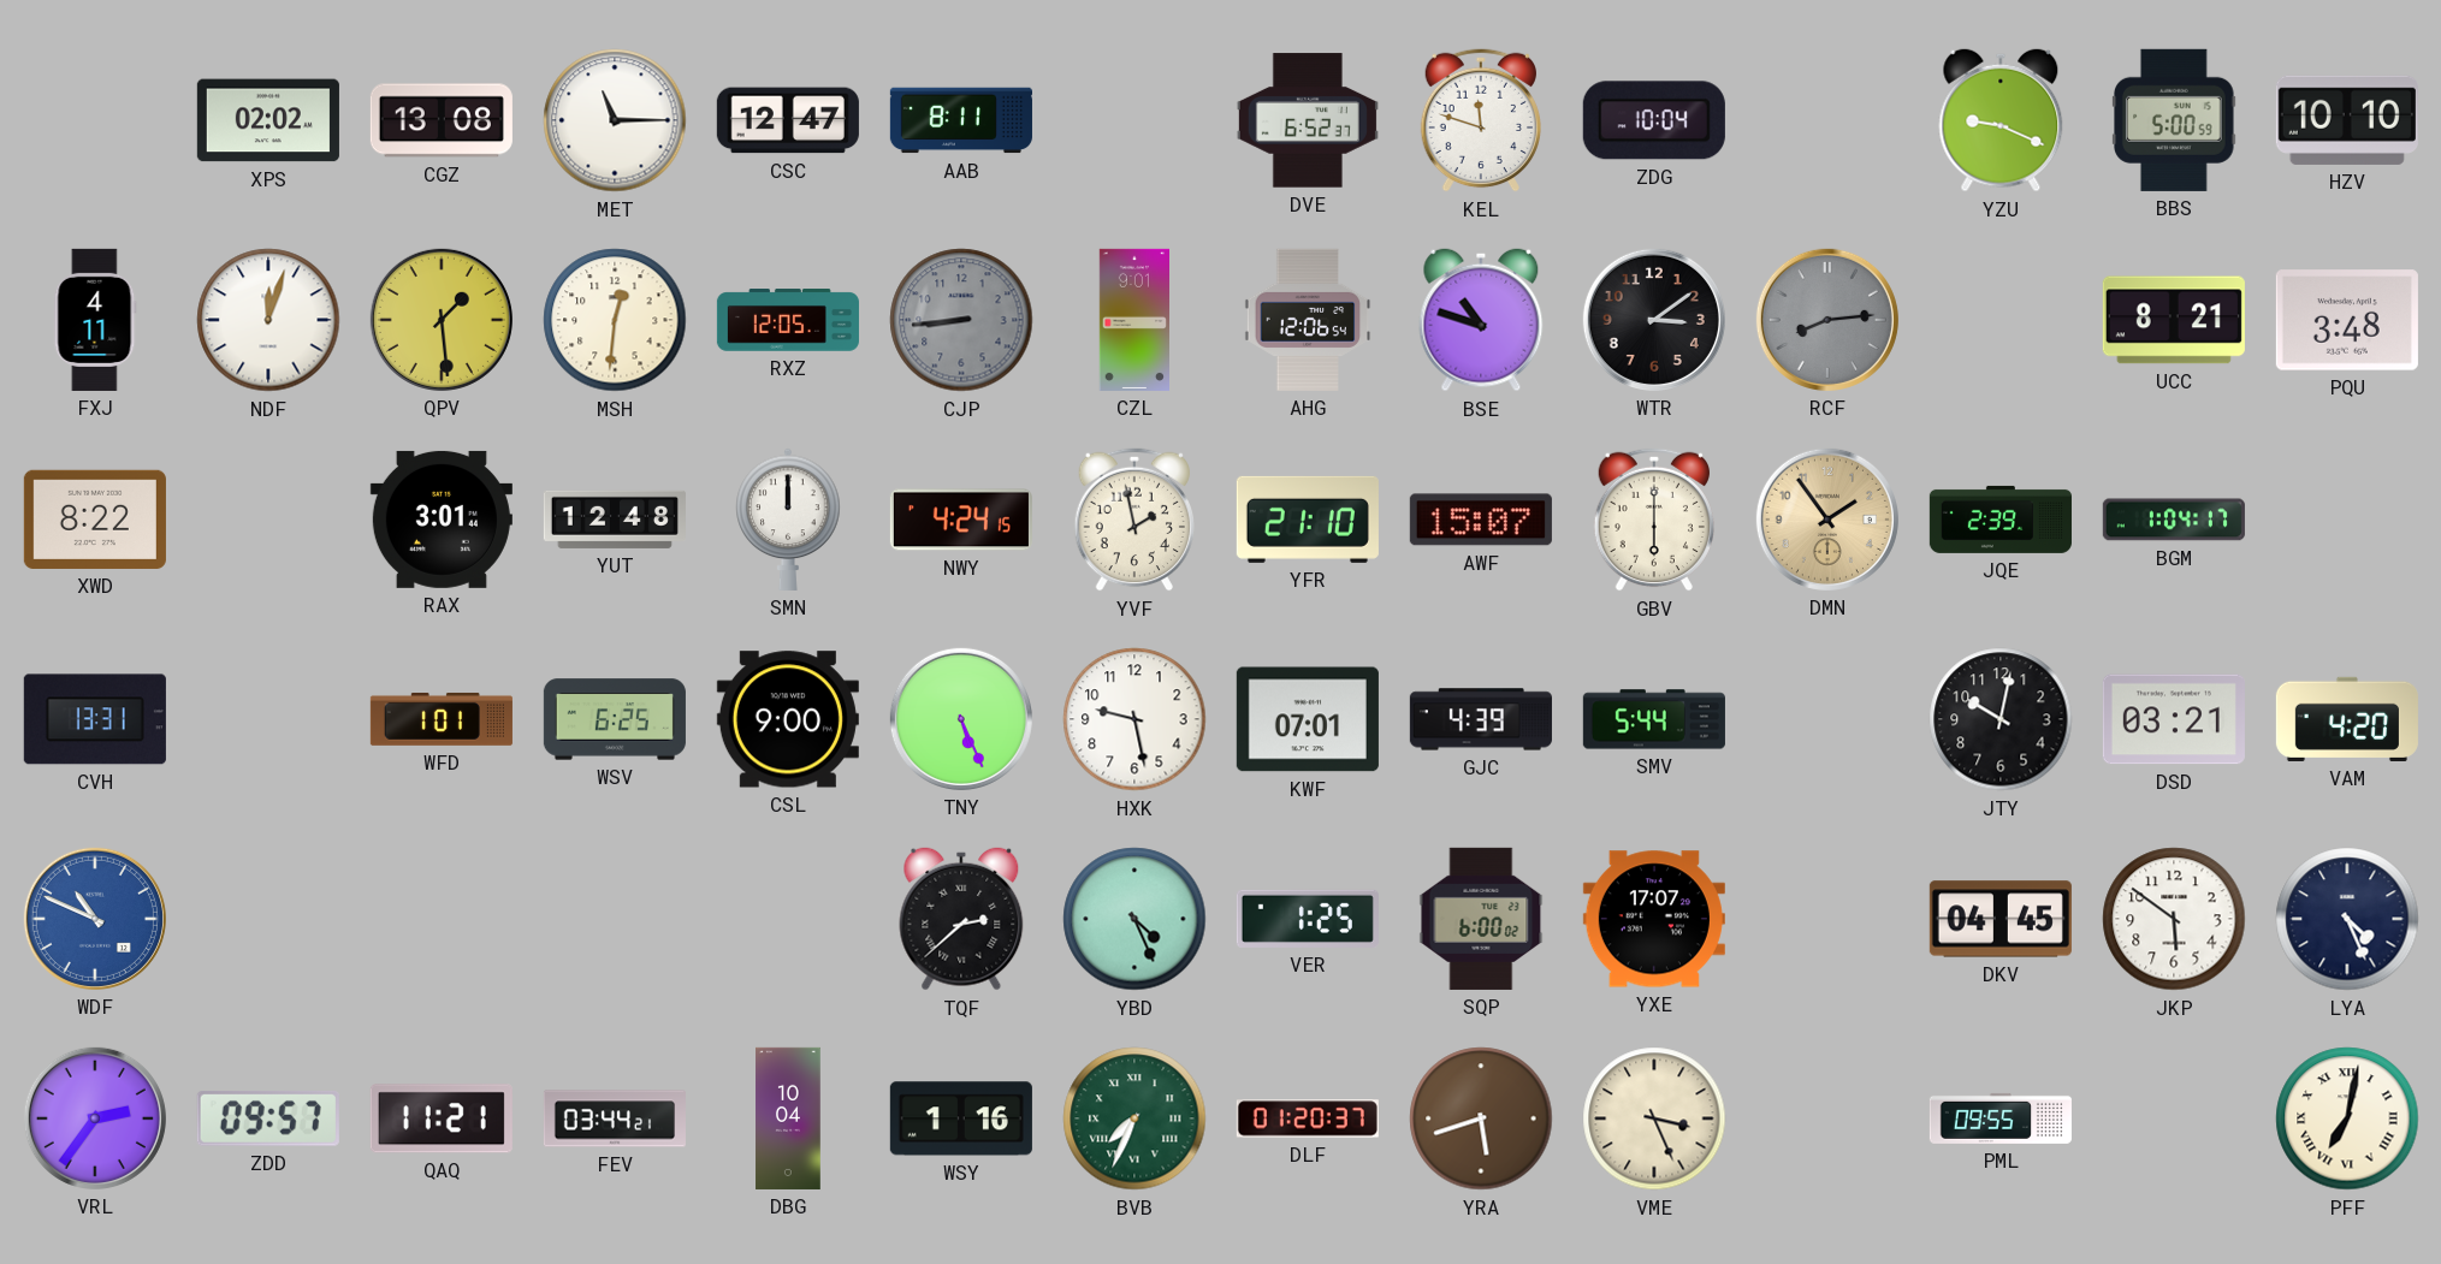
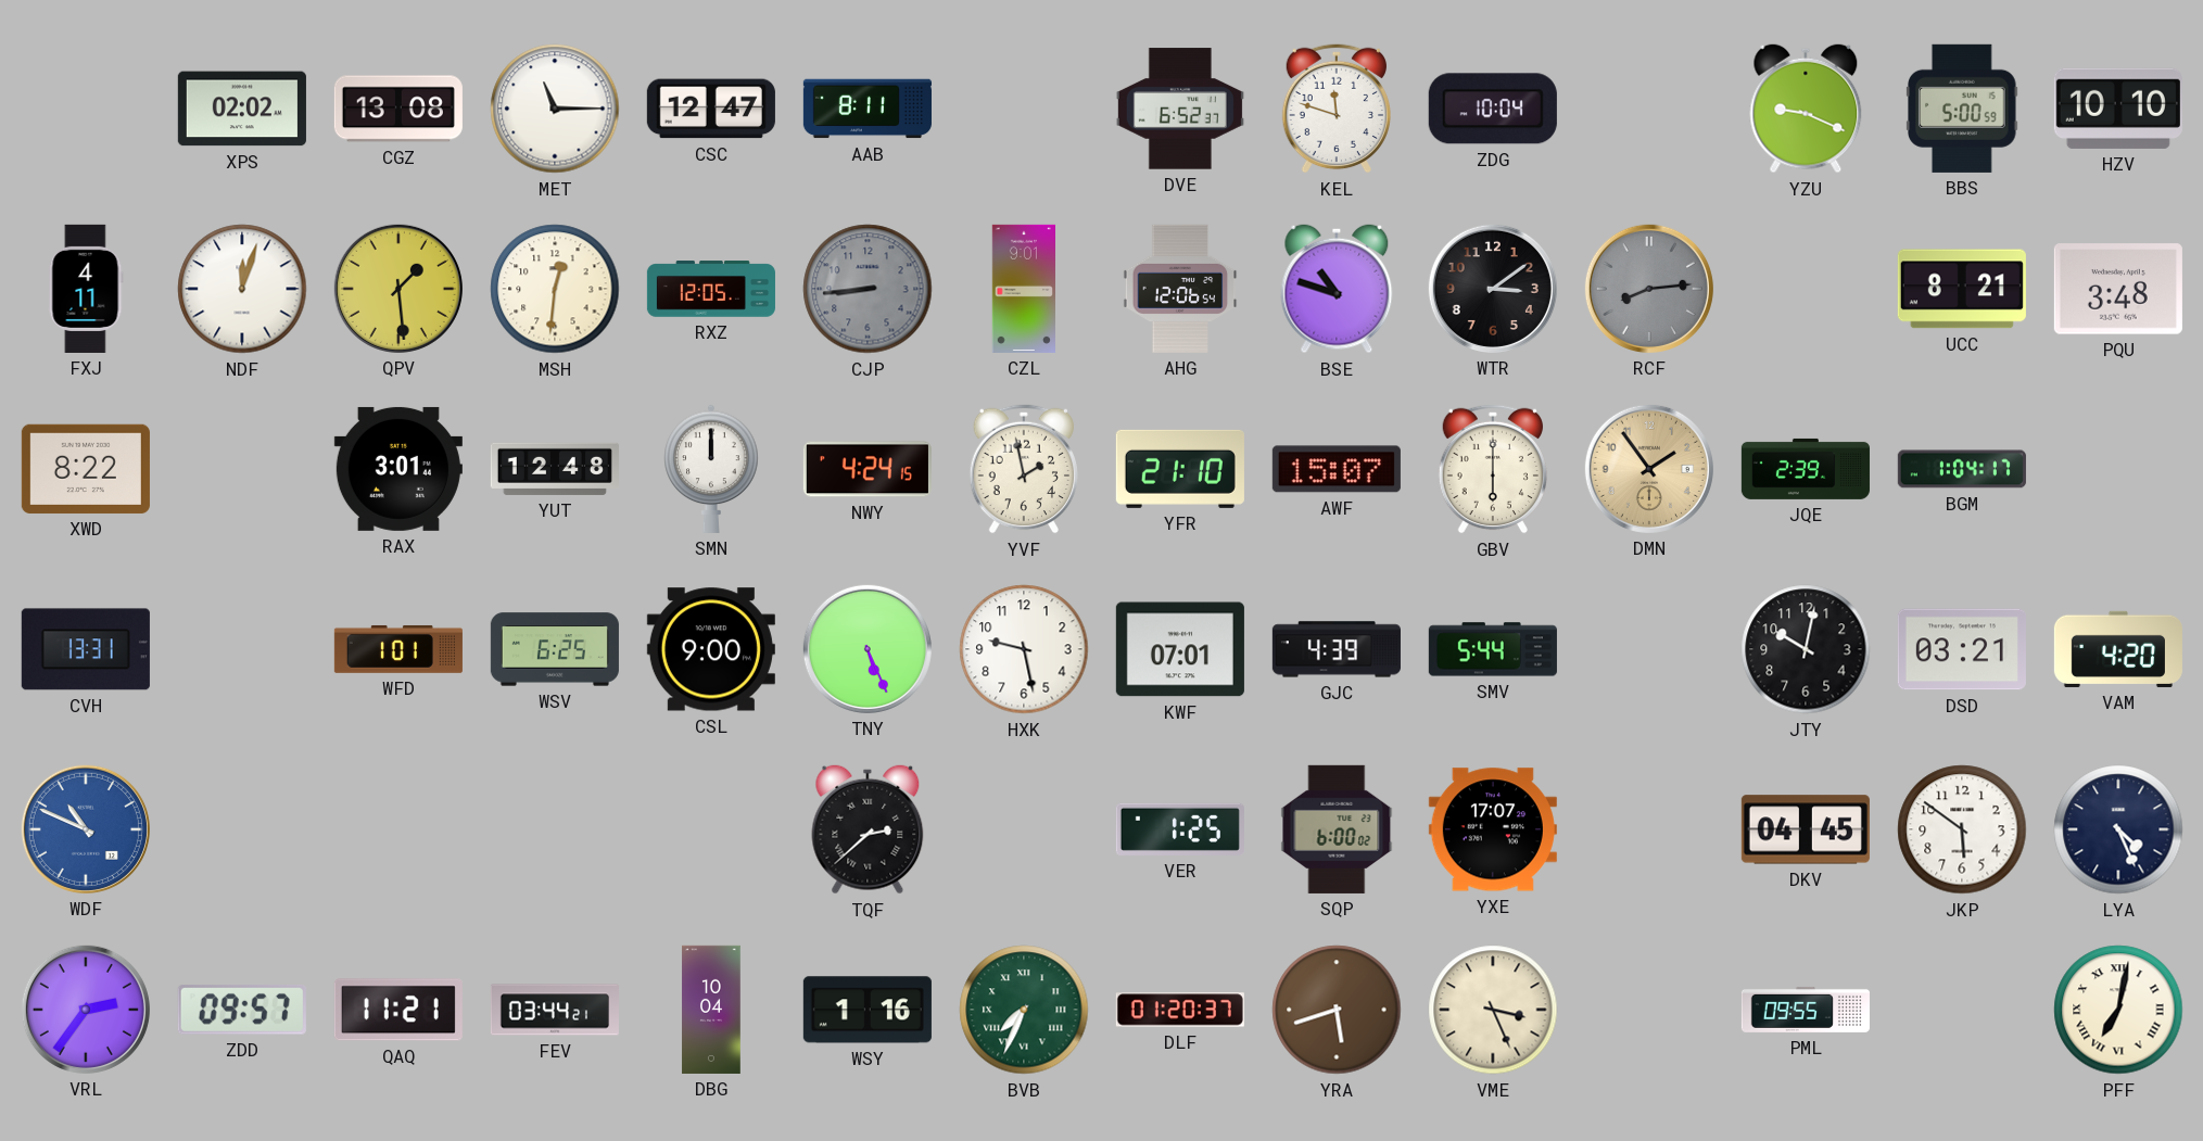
YBD: 4:26 -> none
